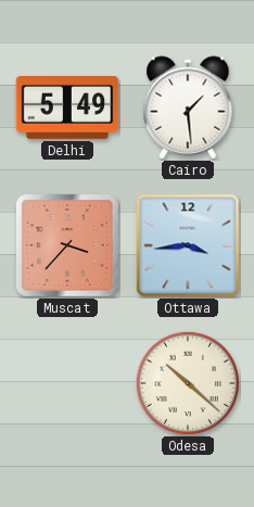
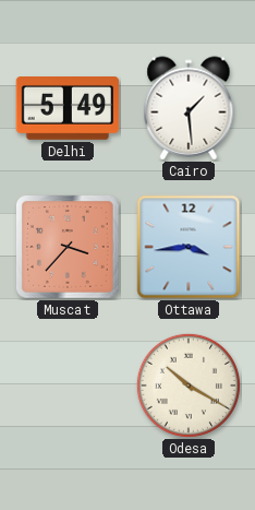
Odesa: 10:22 -> 10:20
